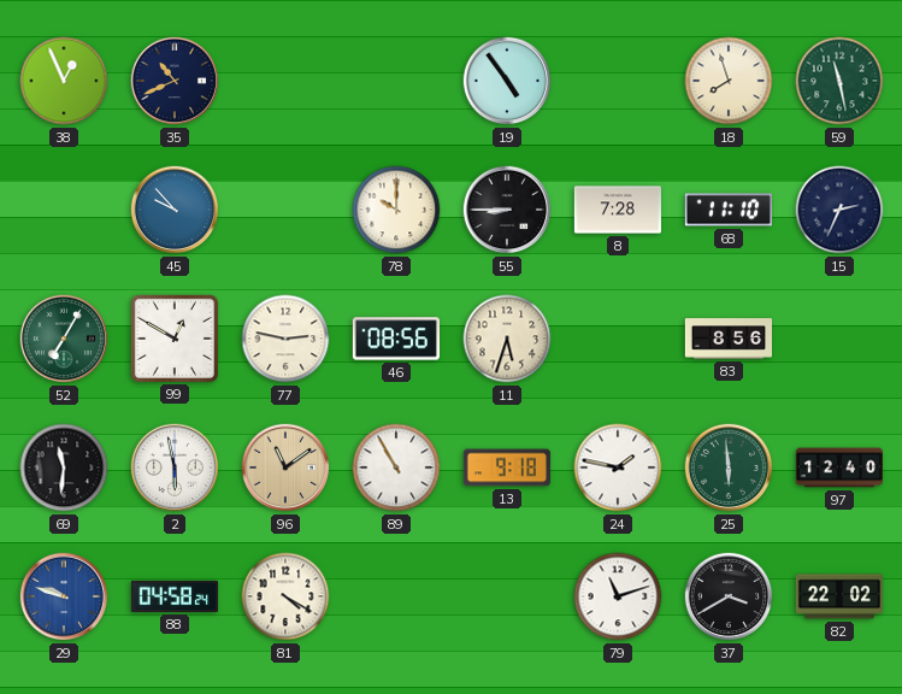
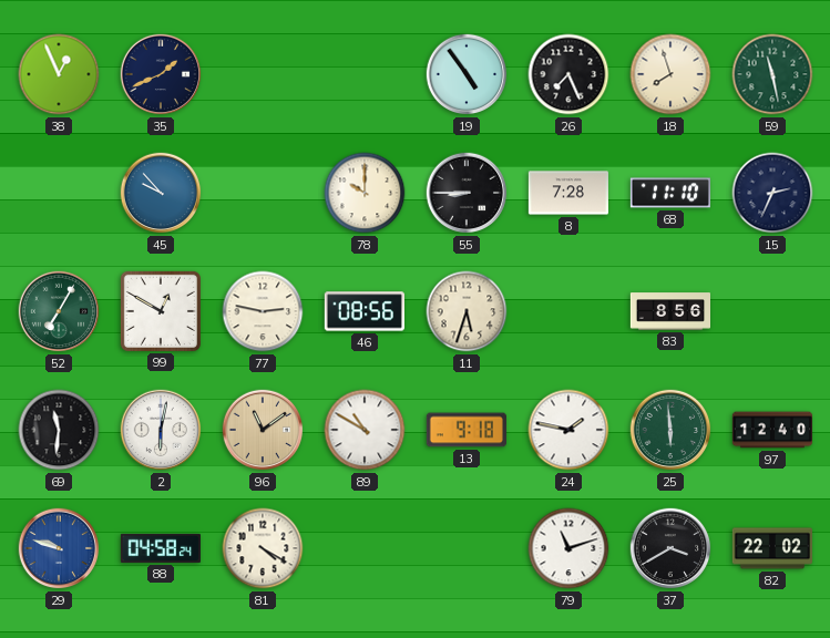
35: 10:41 -> 1:41
26: none -> 7:26
2: 5:58 -> 6:02
89: 10:55 -> 10:50
